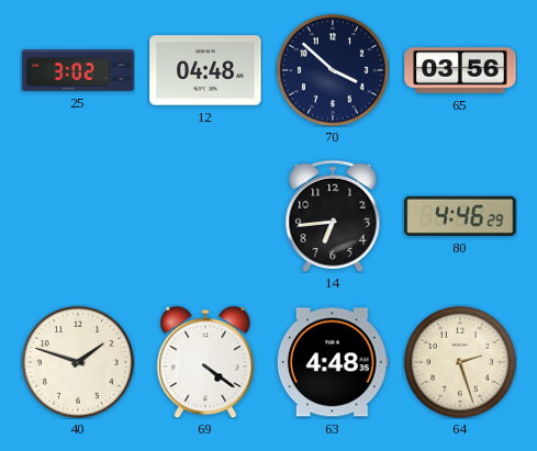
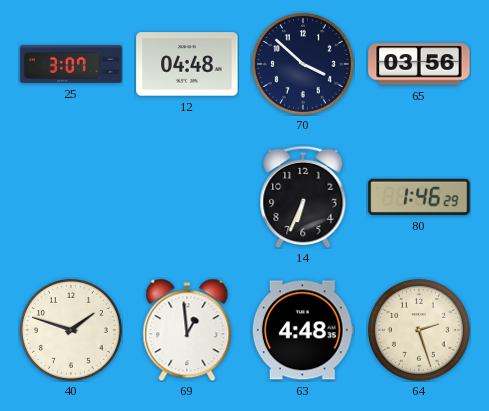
25: 3:02 -> 3:07
14: 6:44 -> 6:34
80: 4:46 -> 1:46
69: 4:21 -> 12:59
